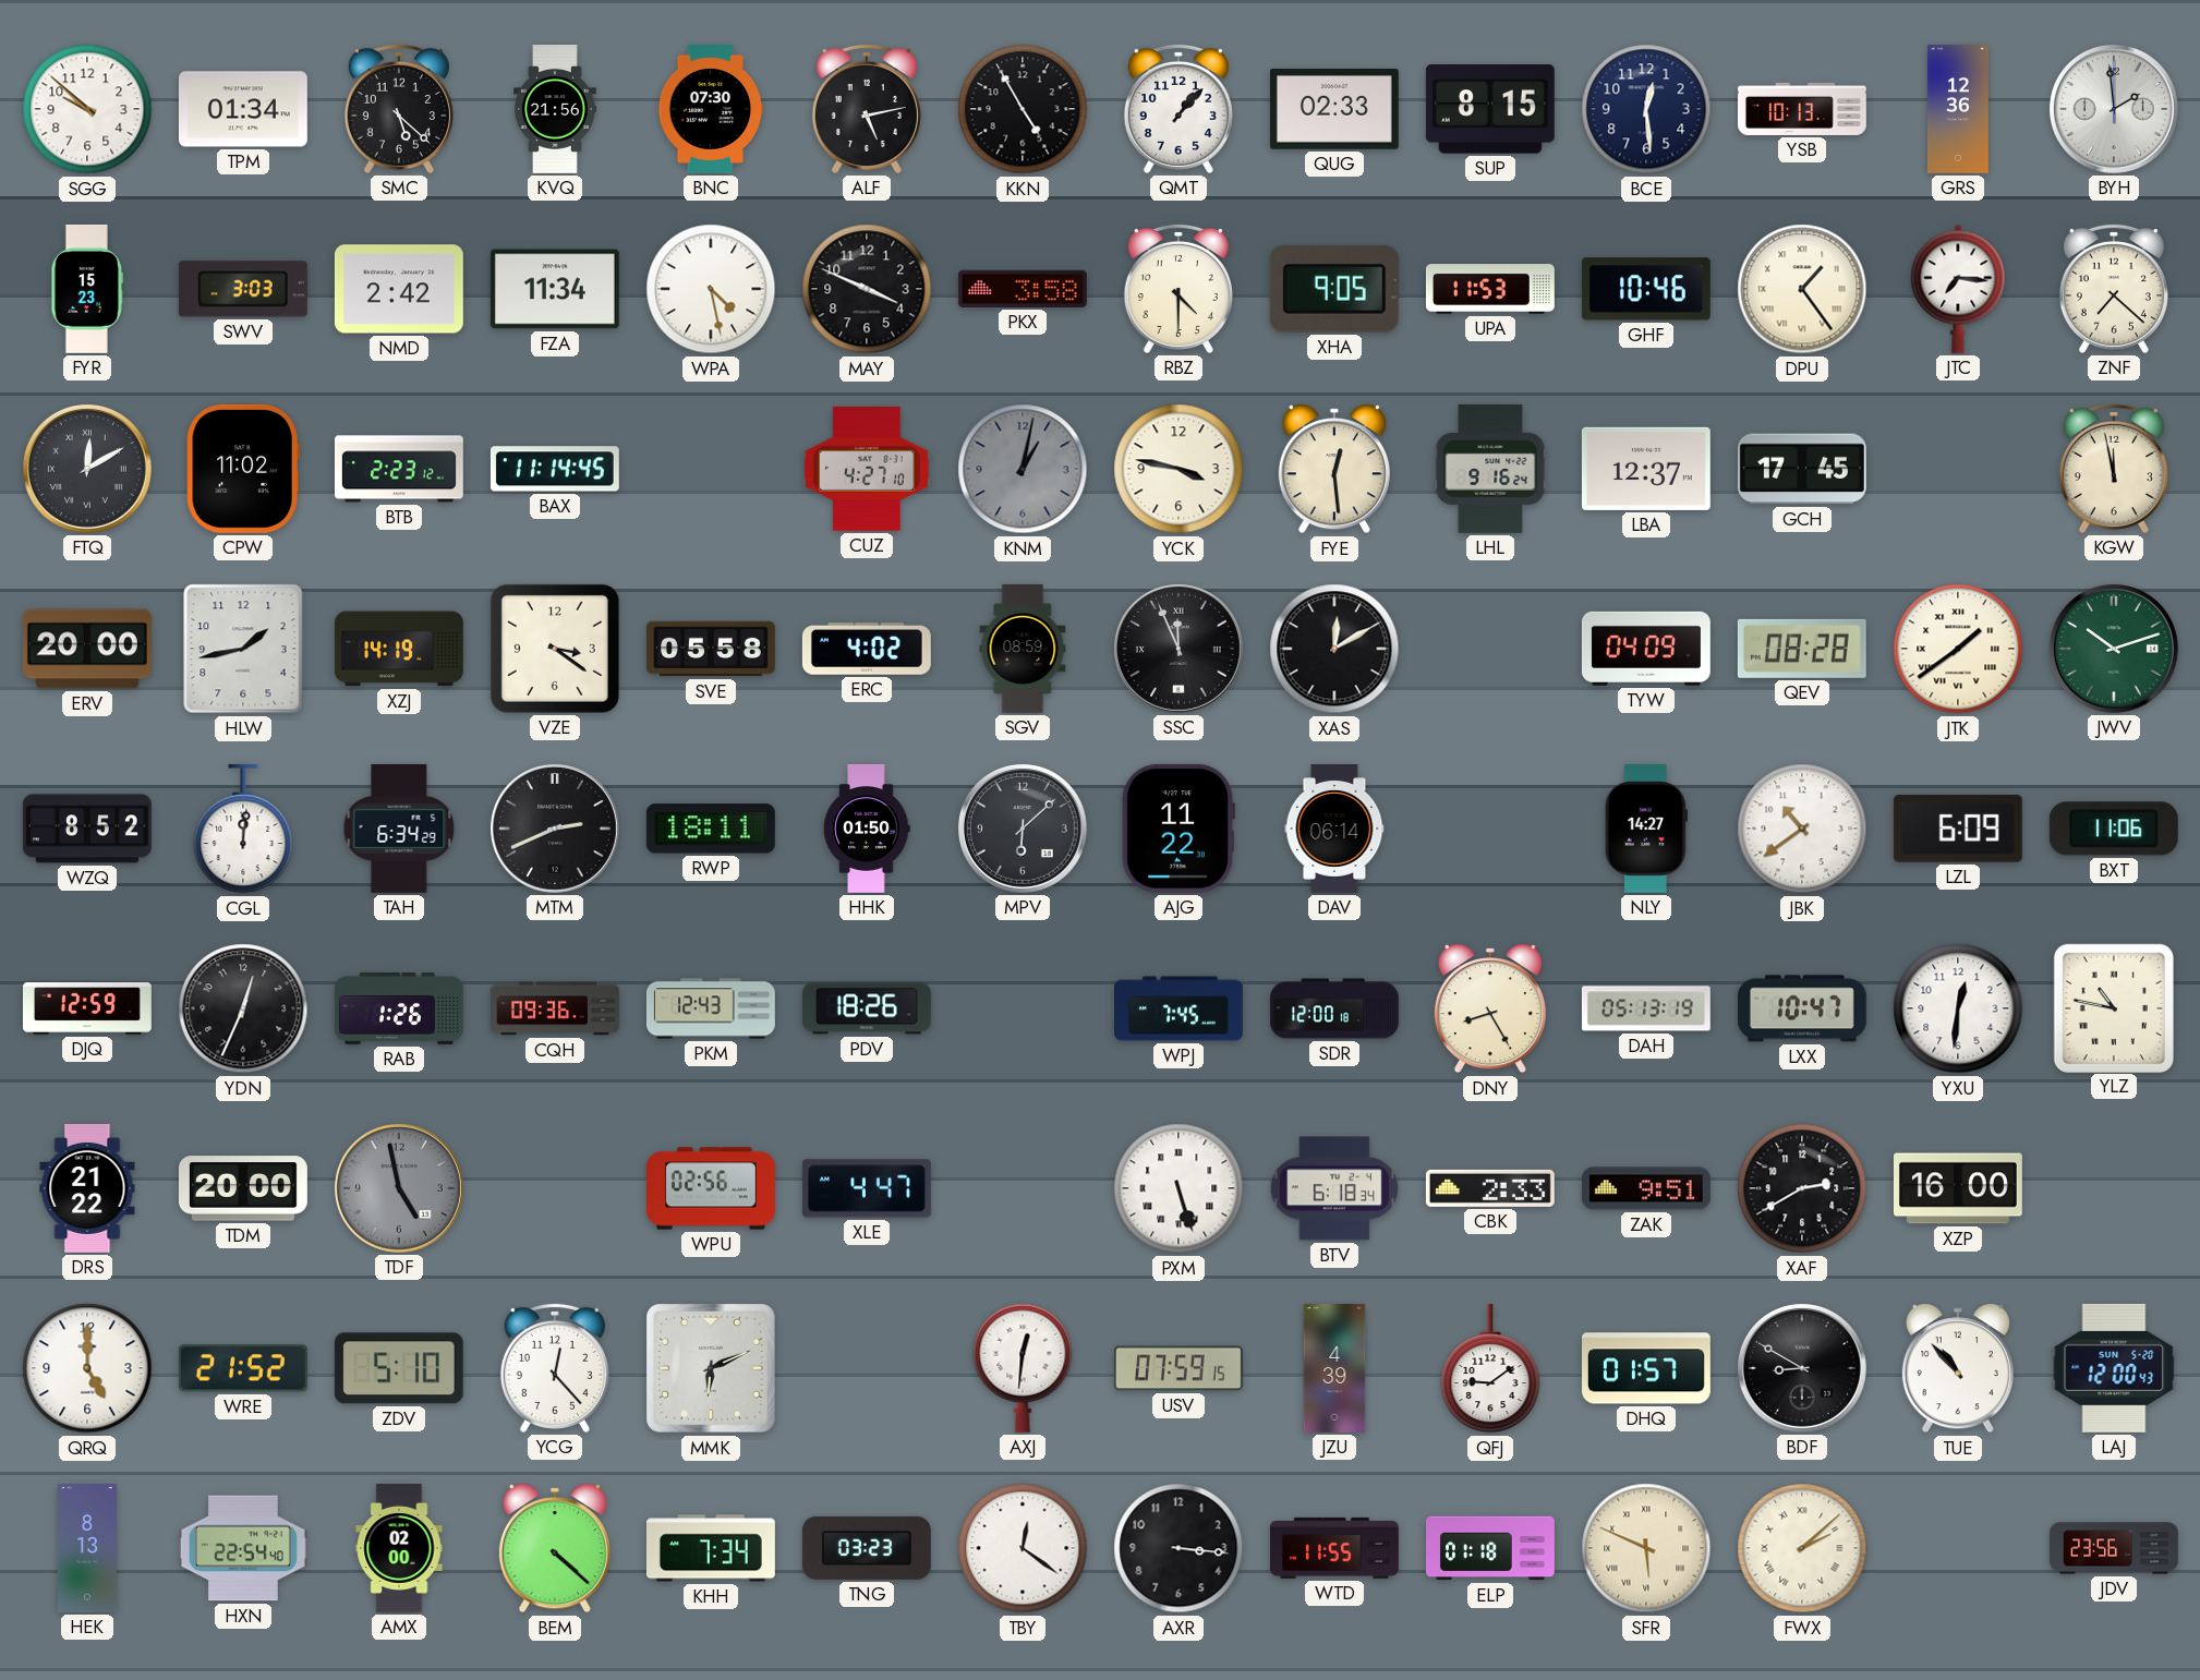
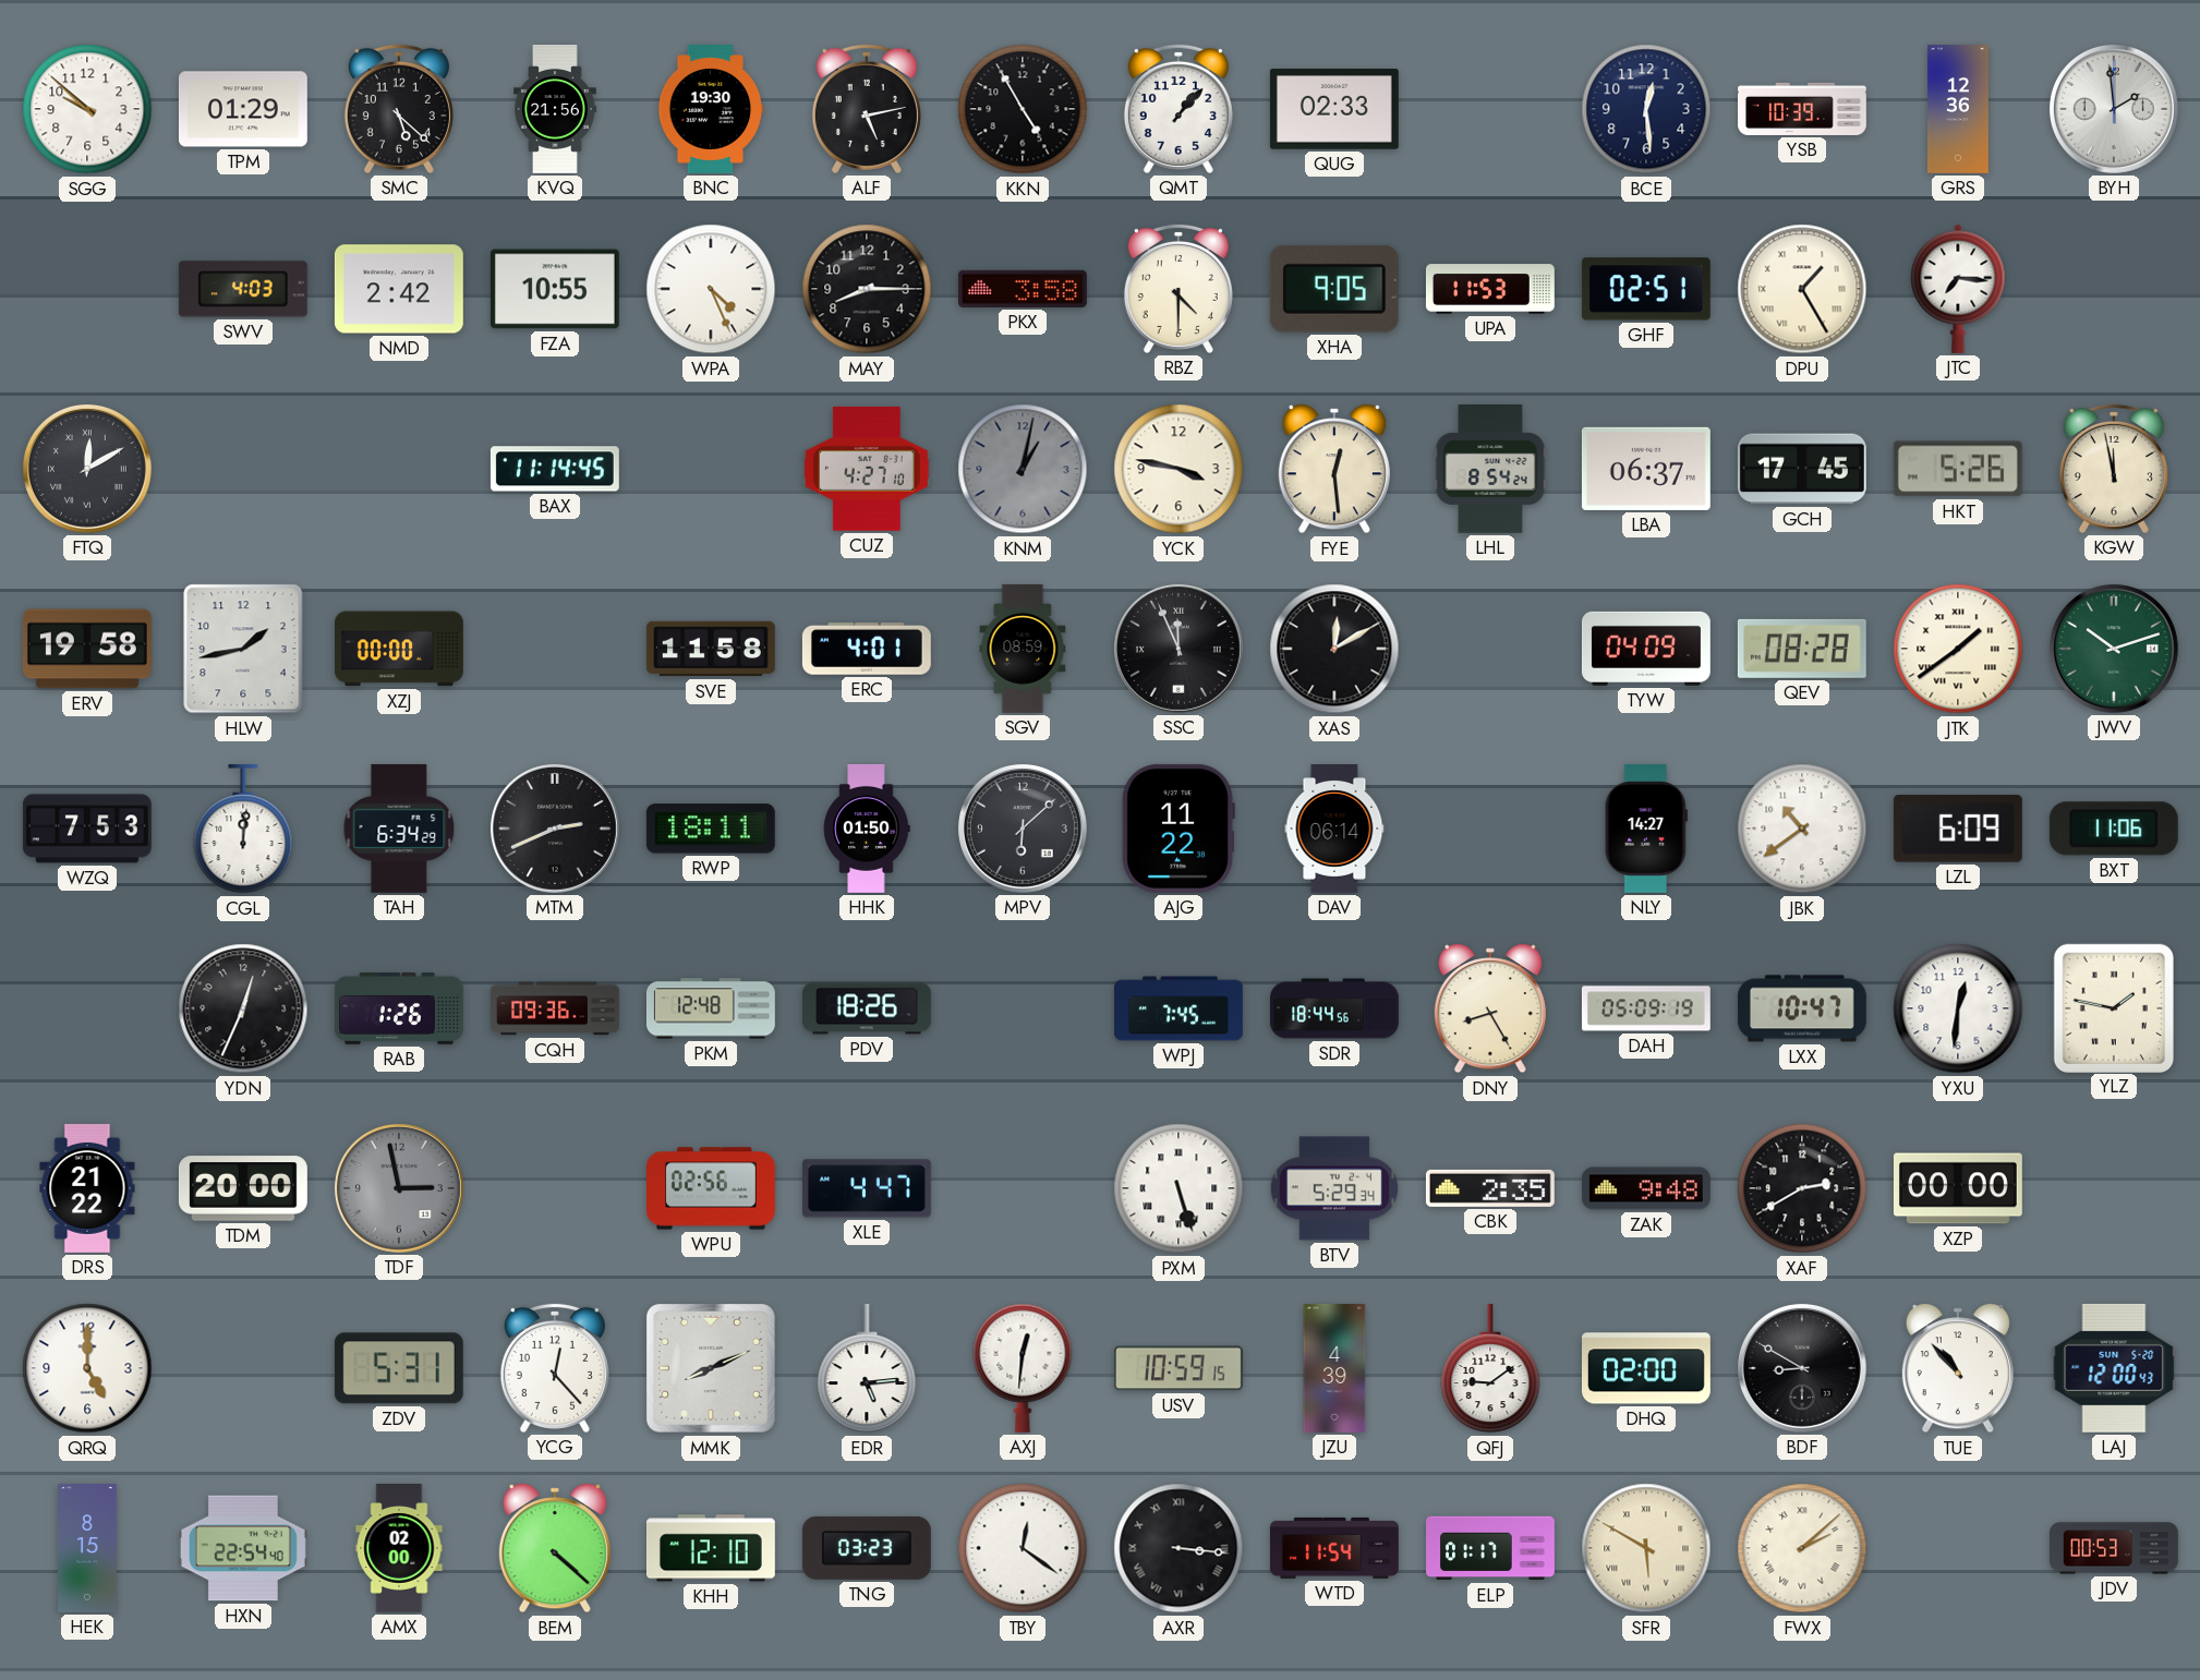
TPM: 01:34 -> 01:29
BNC: 07:30 -> 19:30
SUP: 8:15 -> none
YSB: 10:13 -> 10:39
FYR: 15:23 -> none
SWV: 3:03 -> 4:03
FZA: 11:34 -> 10:55
WPA: 4:28 -> 4:26
MAY: 3:49 -> 8:15
GHF: 10:46 -> 02:51
DPU: 1:24 -> 1:25
ZNF: 7:22 -> none
CPW: 11:02 -> none
BTB: 2:23 -> none
LHL: 9:16 -> 8:54
LBA: 12:37 -> 06:37
HKT: none -> 5:26
ERV: 20:00 -> 19:58
XZJ: 14:19 -> 00:00
VZE: 3:21 -> none
SVE: 05:58 -> 11:58
ERC: 4:02 -> 4:01
WZQ: 8:52 -> 7:53
DJQ: 12:59 -> none
PKM: 12:43 -> 12:48
SDR: 12:00 -> 18:44
DAH: 05:13 -> 05:09
YLZ: 10:47 -> 1:47
TDF: 4:58 -> 2:58
BTV: 6:18 -> 5:29
CBK: 2:33 -> 2:35
ZAK: 9:51 -> 9:48
XZP: 16:00 -> 00:00
WRE: 21:52 -> none
ZDV: 5:10 -> 5:31
MMK: 6:11 -> 8:11
EDR: none -> 5:14
USV: 07:59 -> 10:59
DHQ: 01:57 -> 02:00
HEK: 8:13 -> 8:15
KHH: 7:34 -> 12:10
AXR numerals: Arabic -> Roman
WTD: 11:55 -> 11:54
ELP: 01:18 -> 01:17
SFR: 5:49 -> 5:50
JDV: 23:56 -> 00:53
